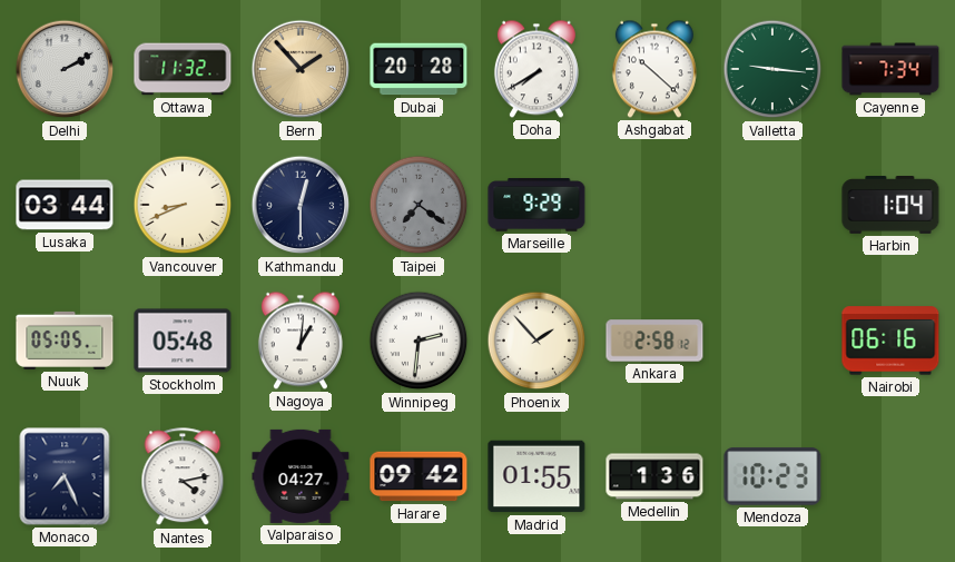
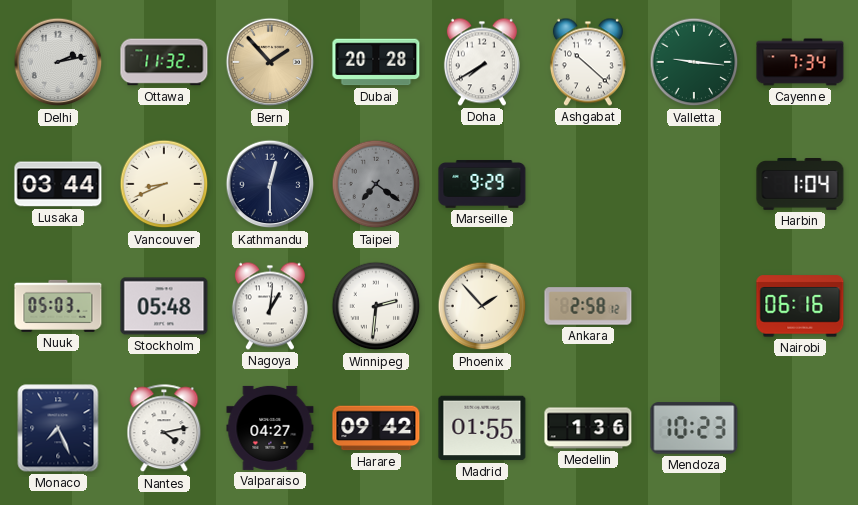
Delhi: 2:10 -> 2:13
Nuuk: 05:05 -> 05:03
